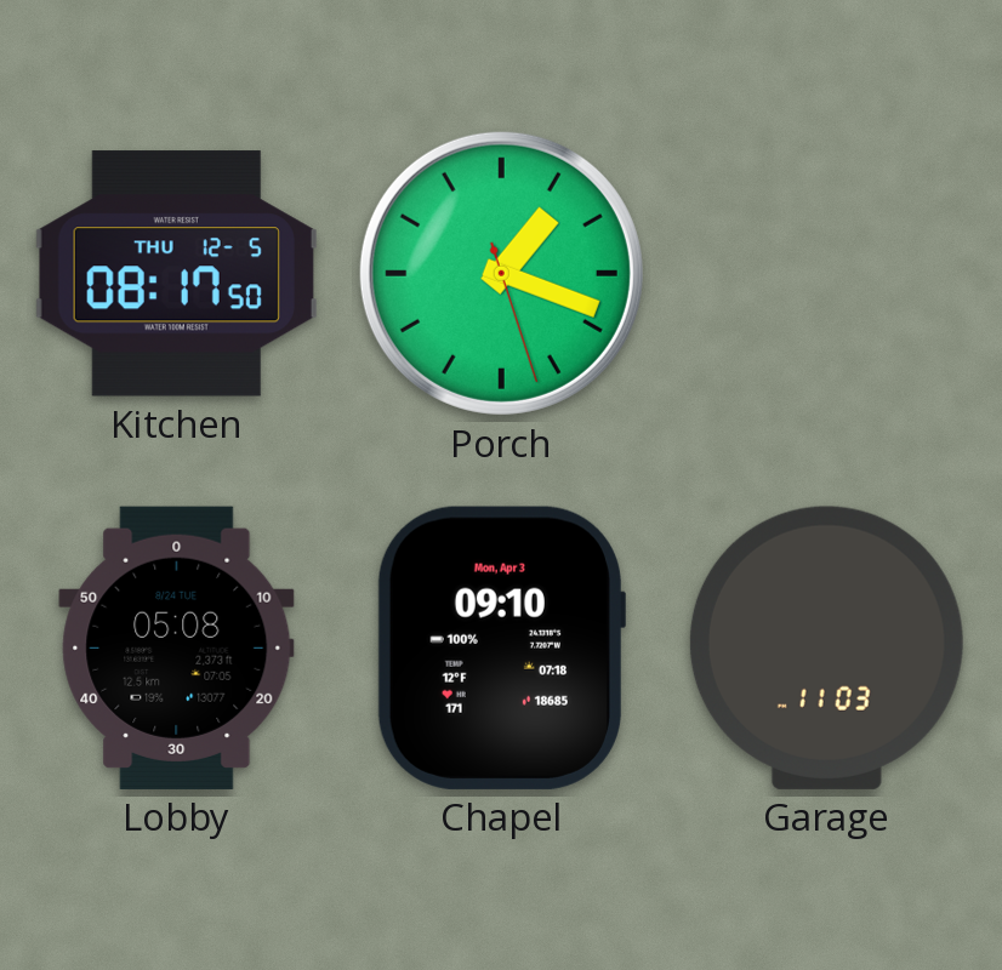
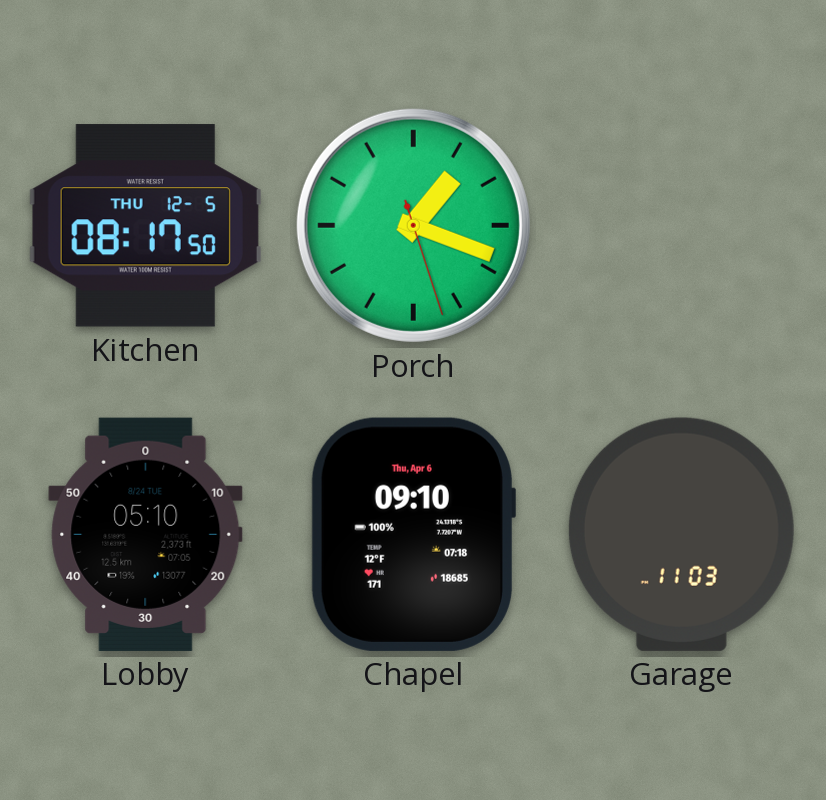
Lobby: 05:08 -> 05:10
Chapel date: Mon, Apr 3 -> Thu, Apr 6
